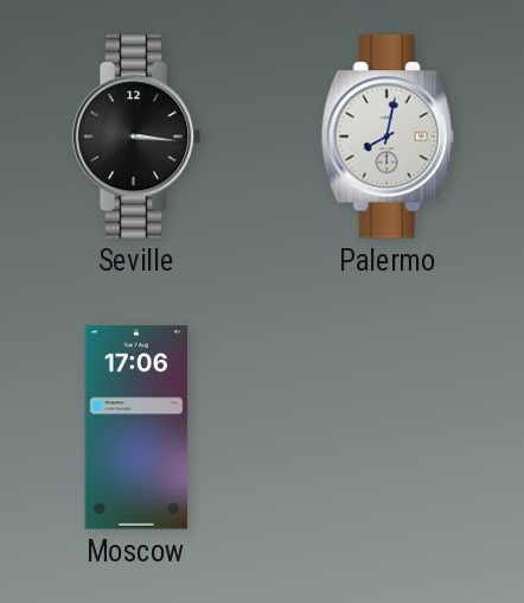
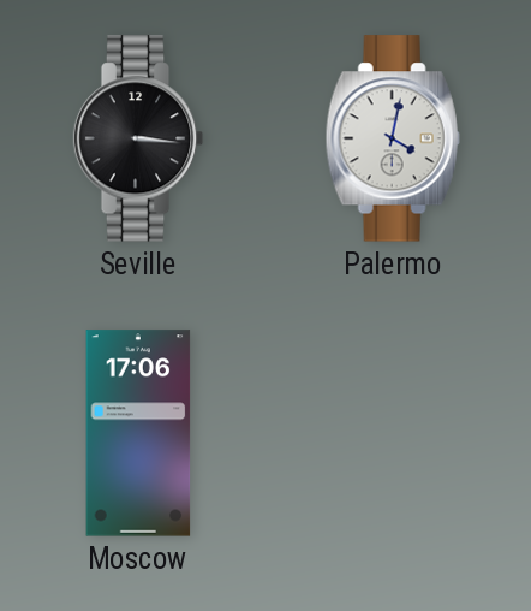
Palermo: 8:02 -> 4:02
